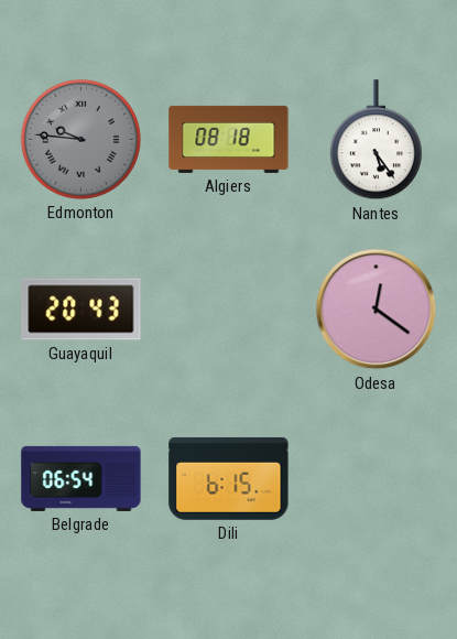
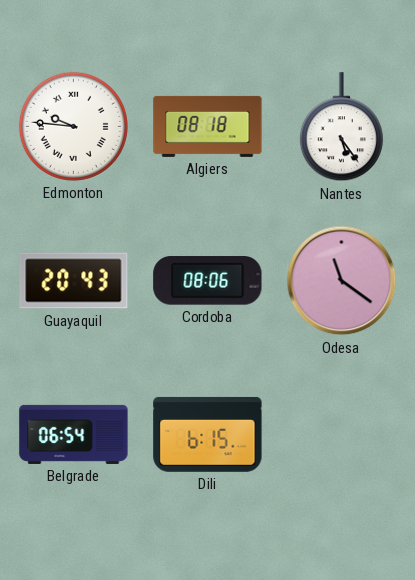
Edmonton dial: grey -> white
Cordoba: none -> 08:06
Odesa: 12:21 -> 11:21
